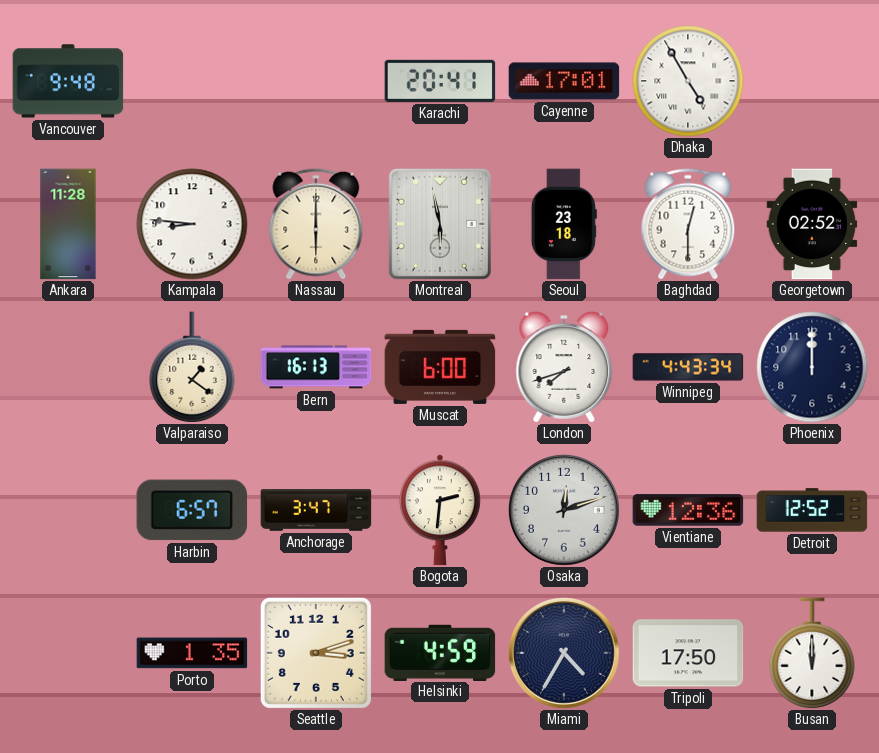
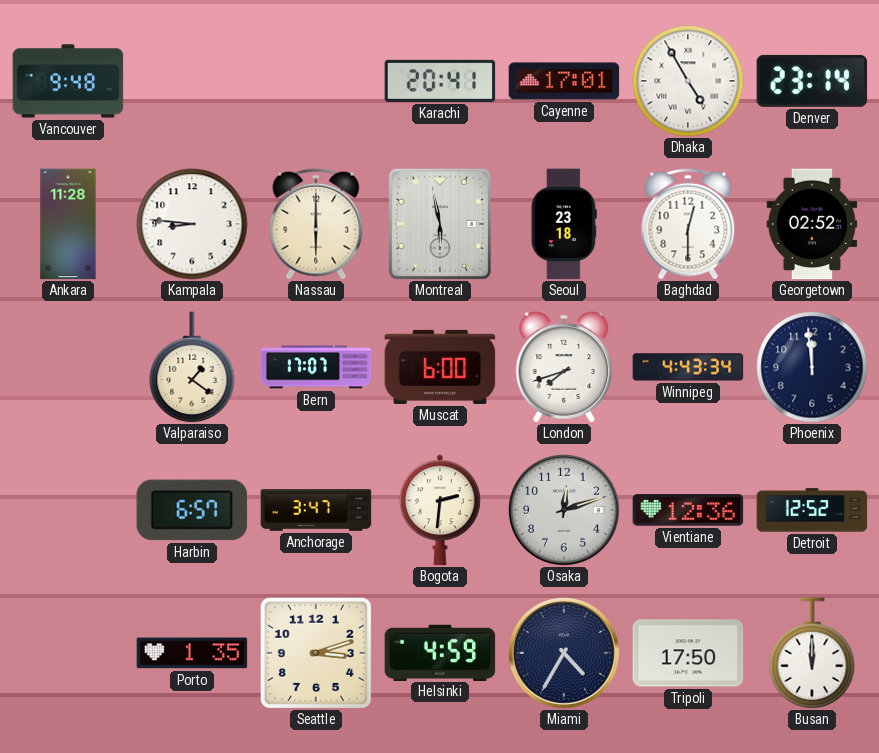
Denver: none -> 23:14
Bern: 16:13 -> 17:07
Phoenix: 12:00 -> 11:59
